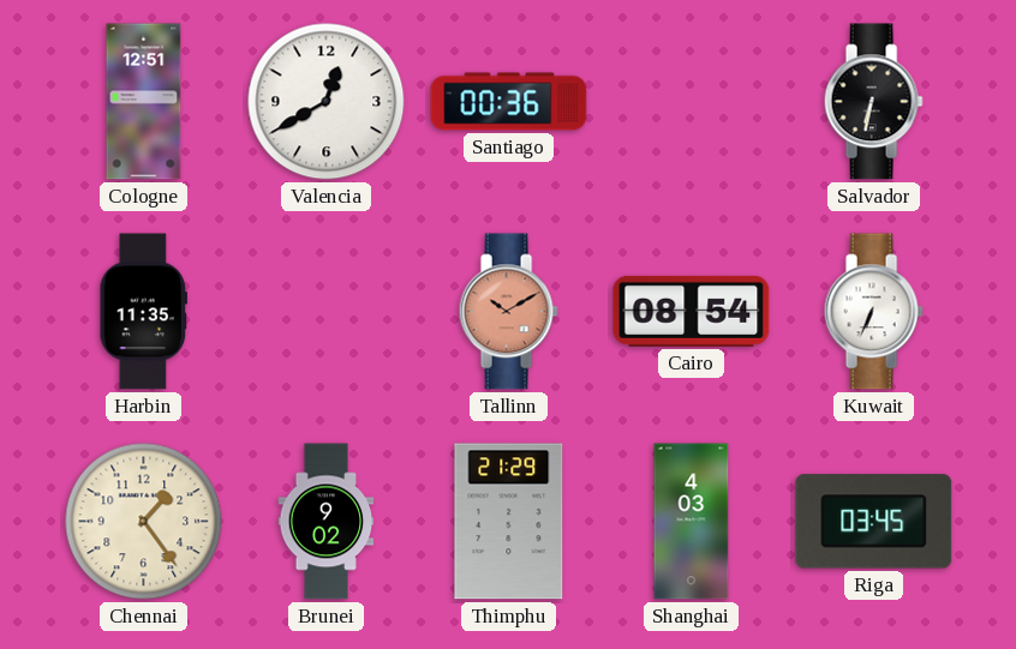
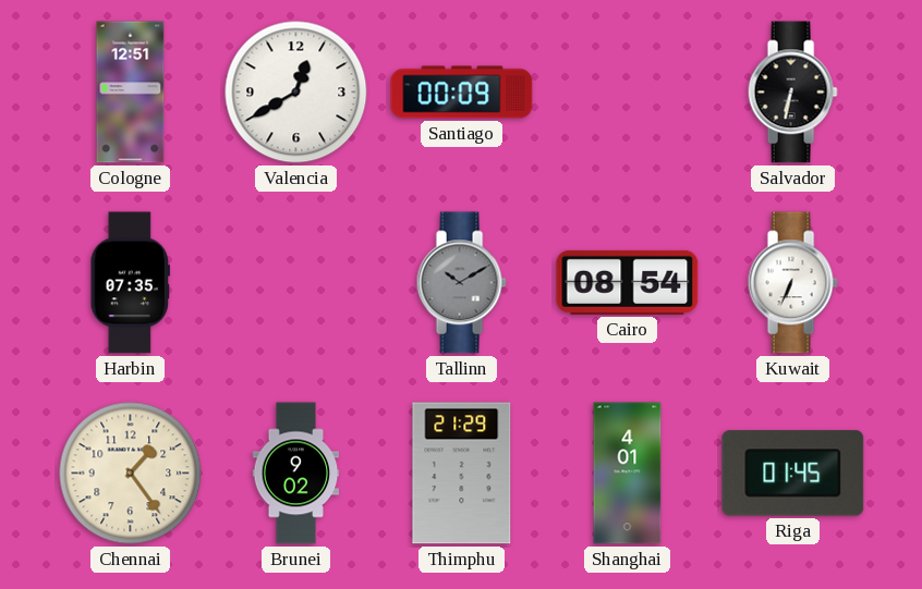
Santiago: 00:36 -> 00:09
Harbin: 11:35 -> 07:35
Tallinn dial: salmon -> grey
Shanghai: 4:03 -> 4:01
Riga: 03:45 -> 01:45
